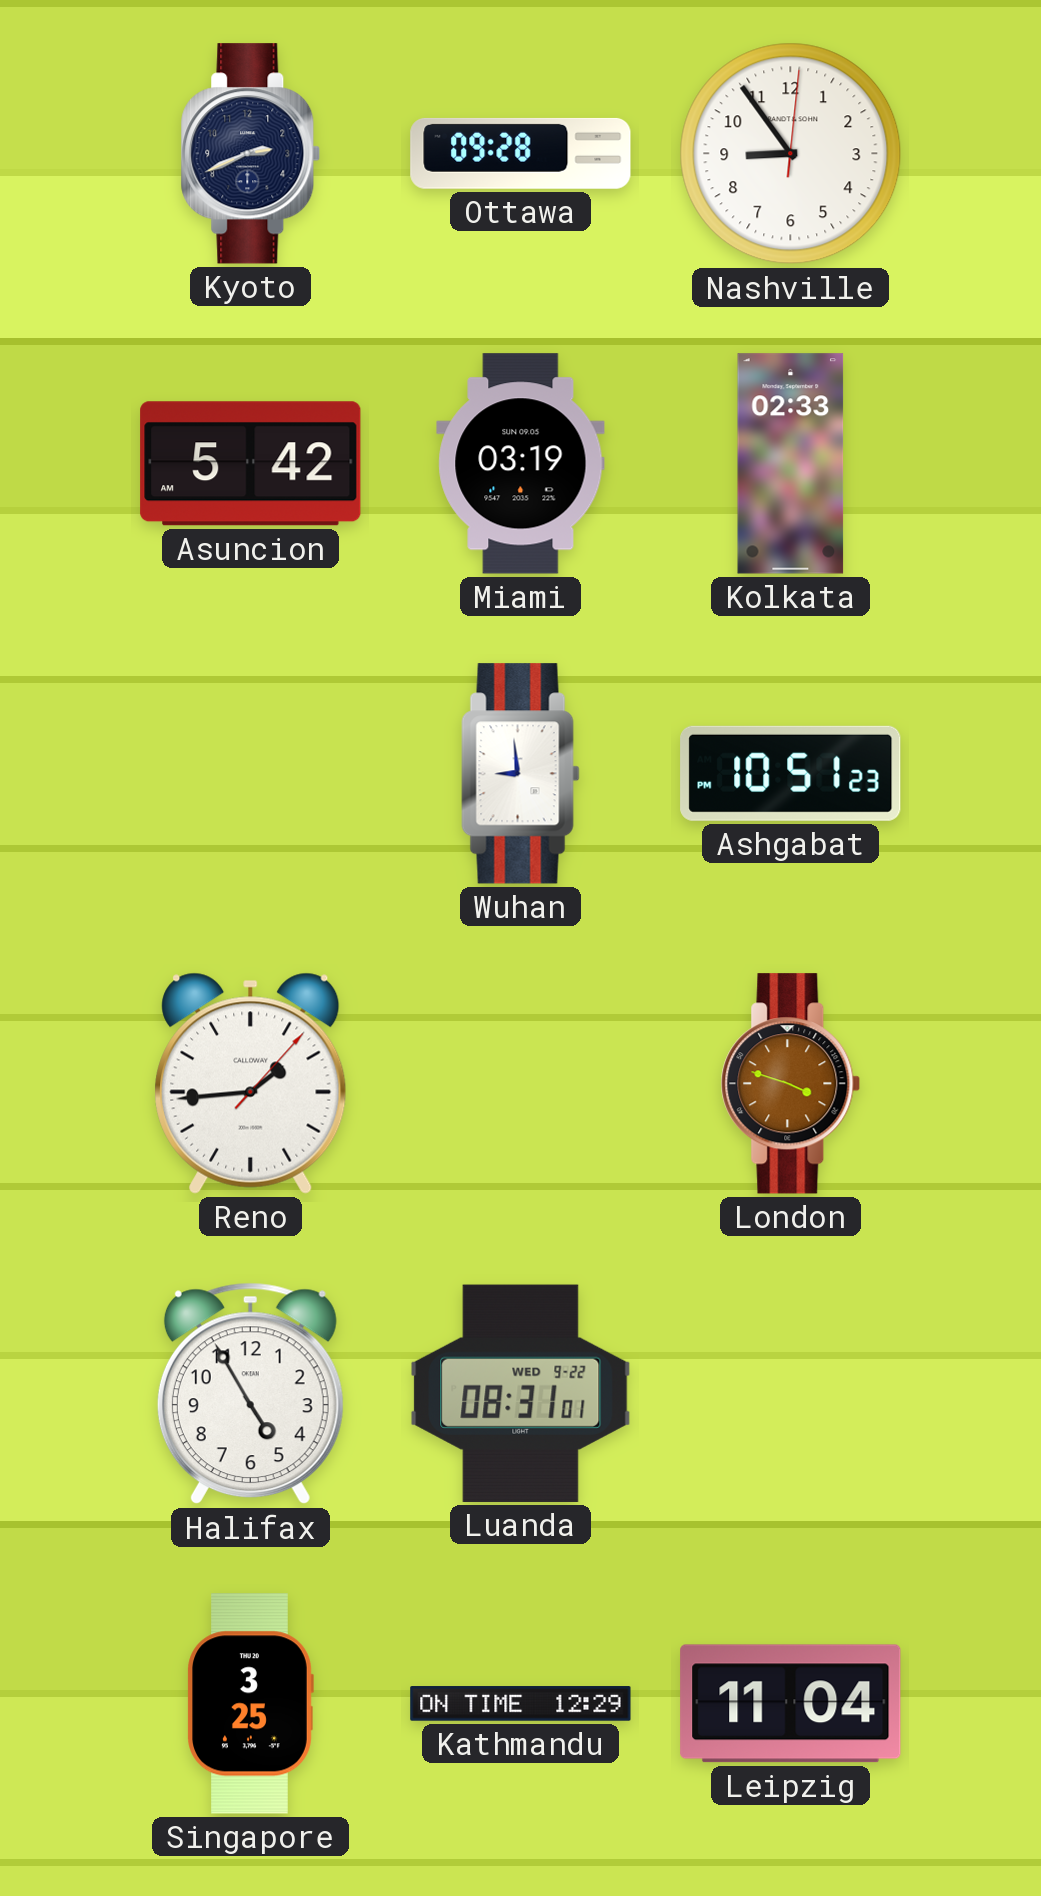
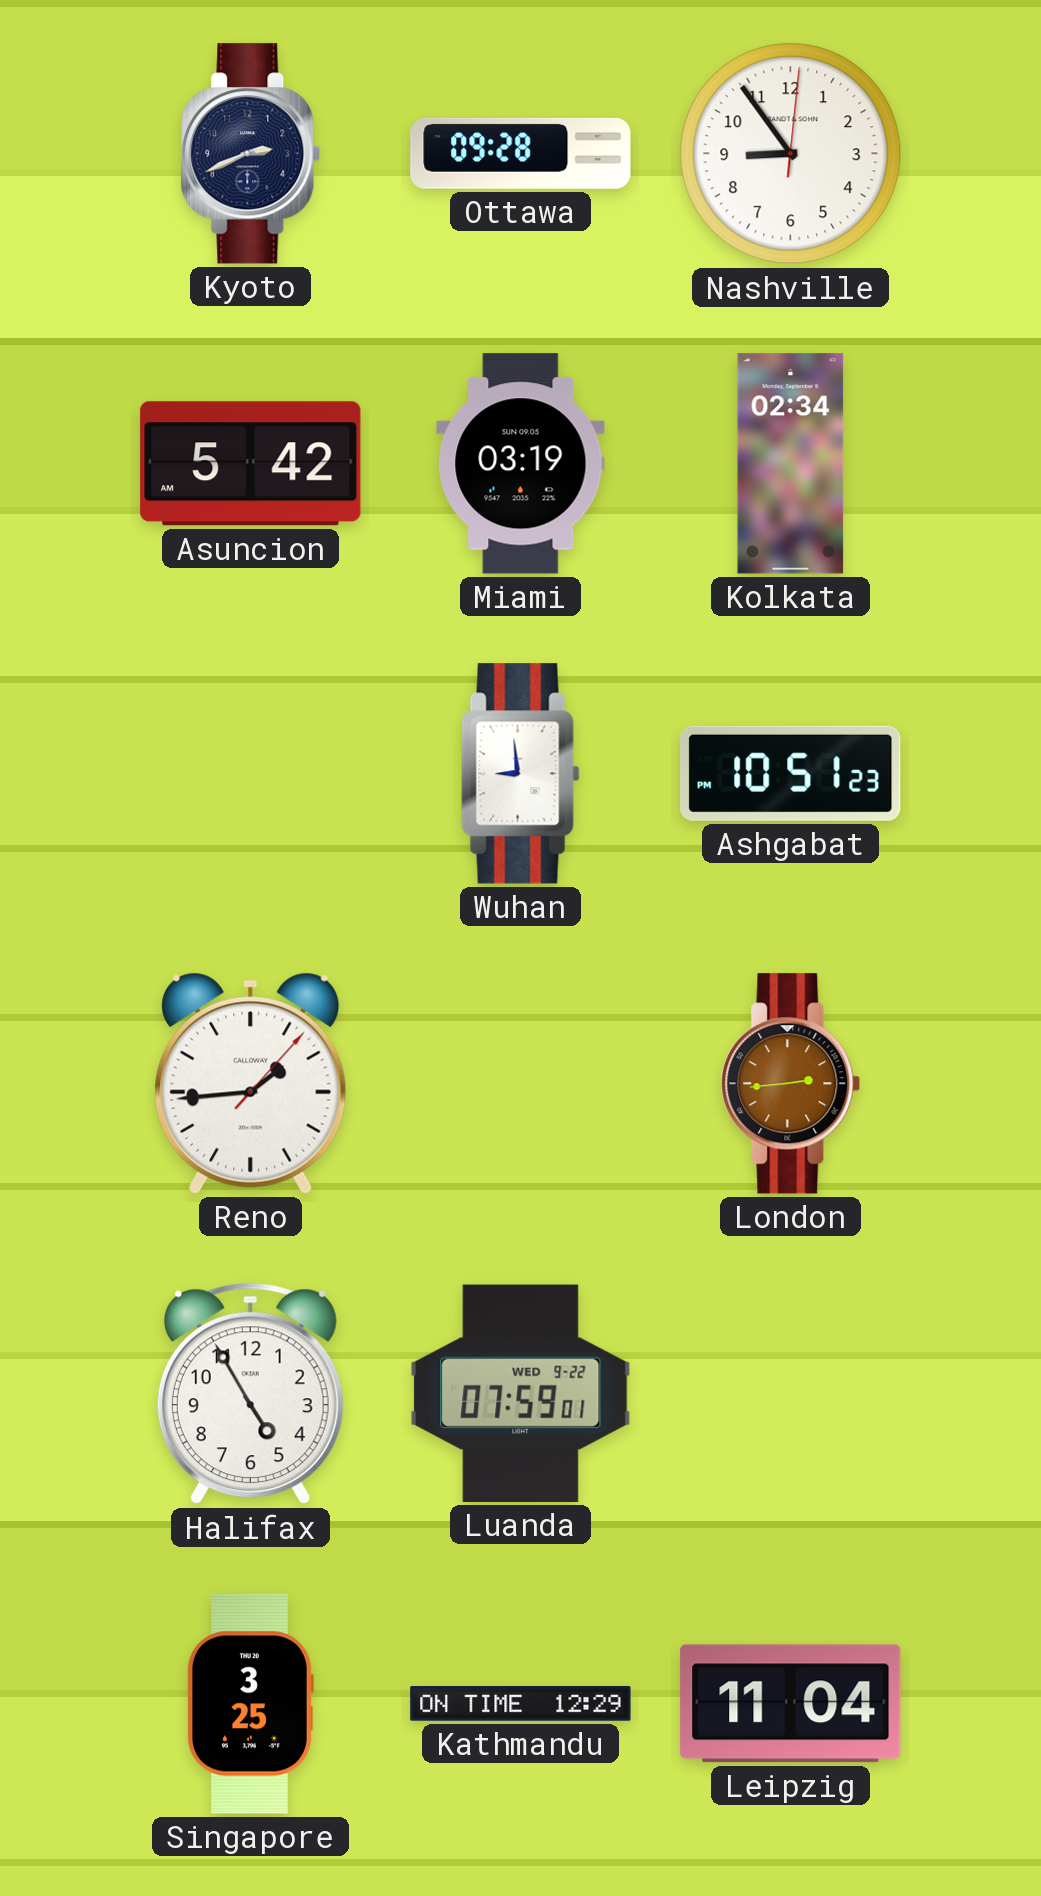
Kolkata: 02:33 -> 02:34
London: 3:48 -> 2:44
Luanda: 08:31 -> 07:59
